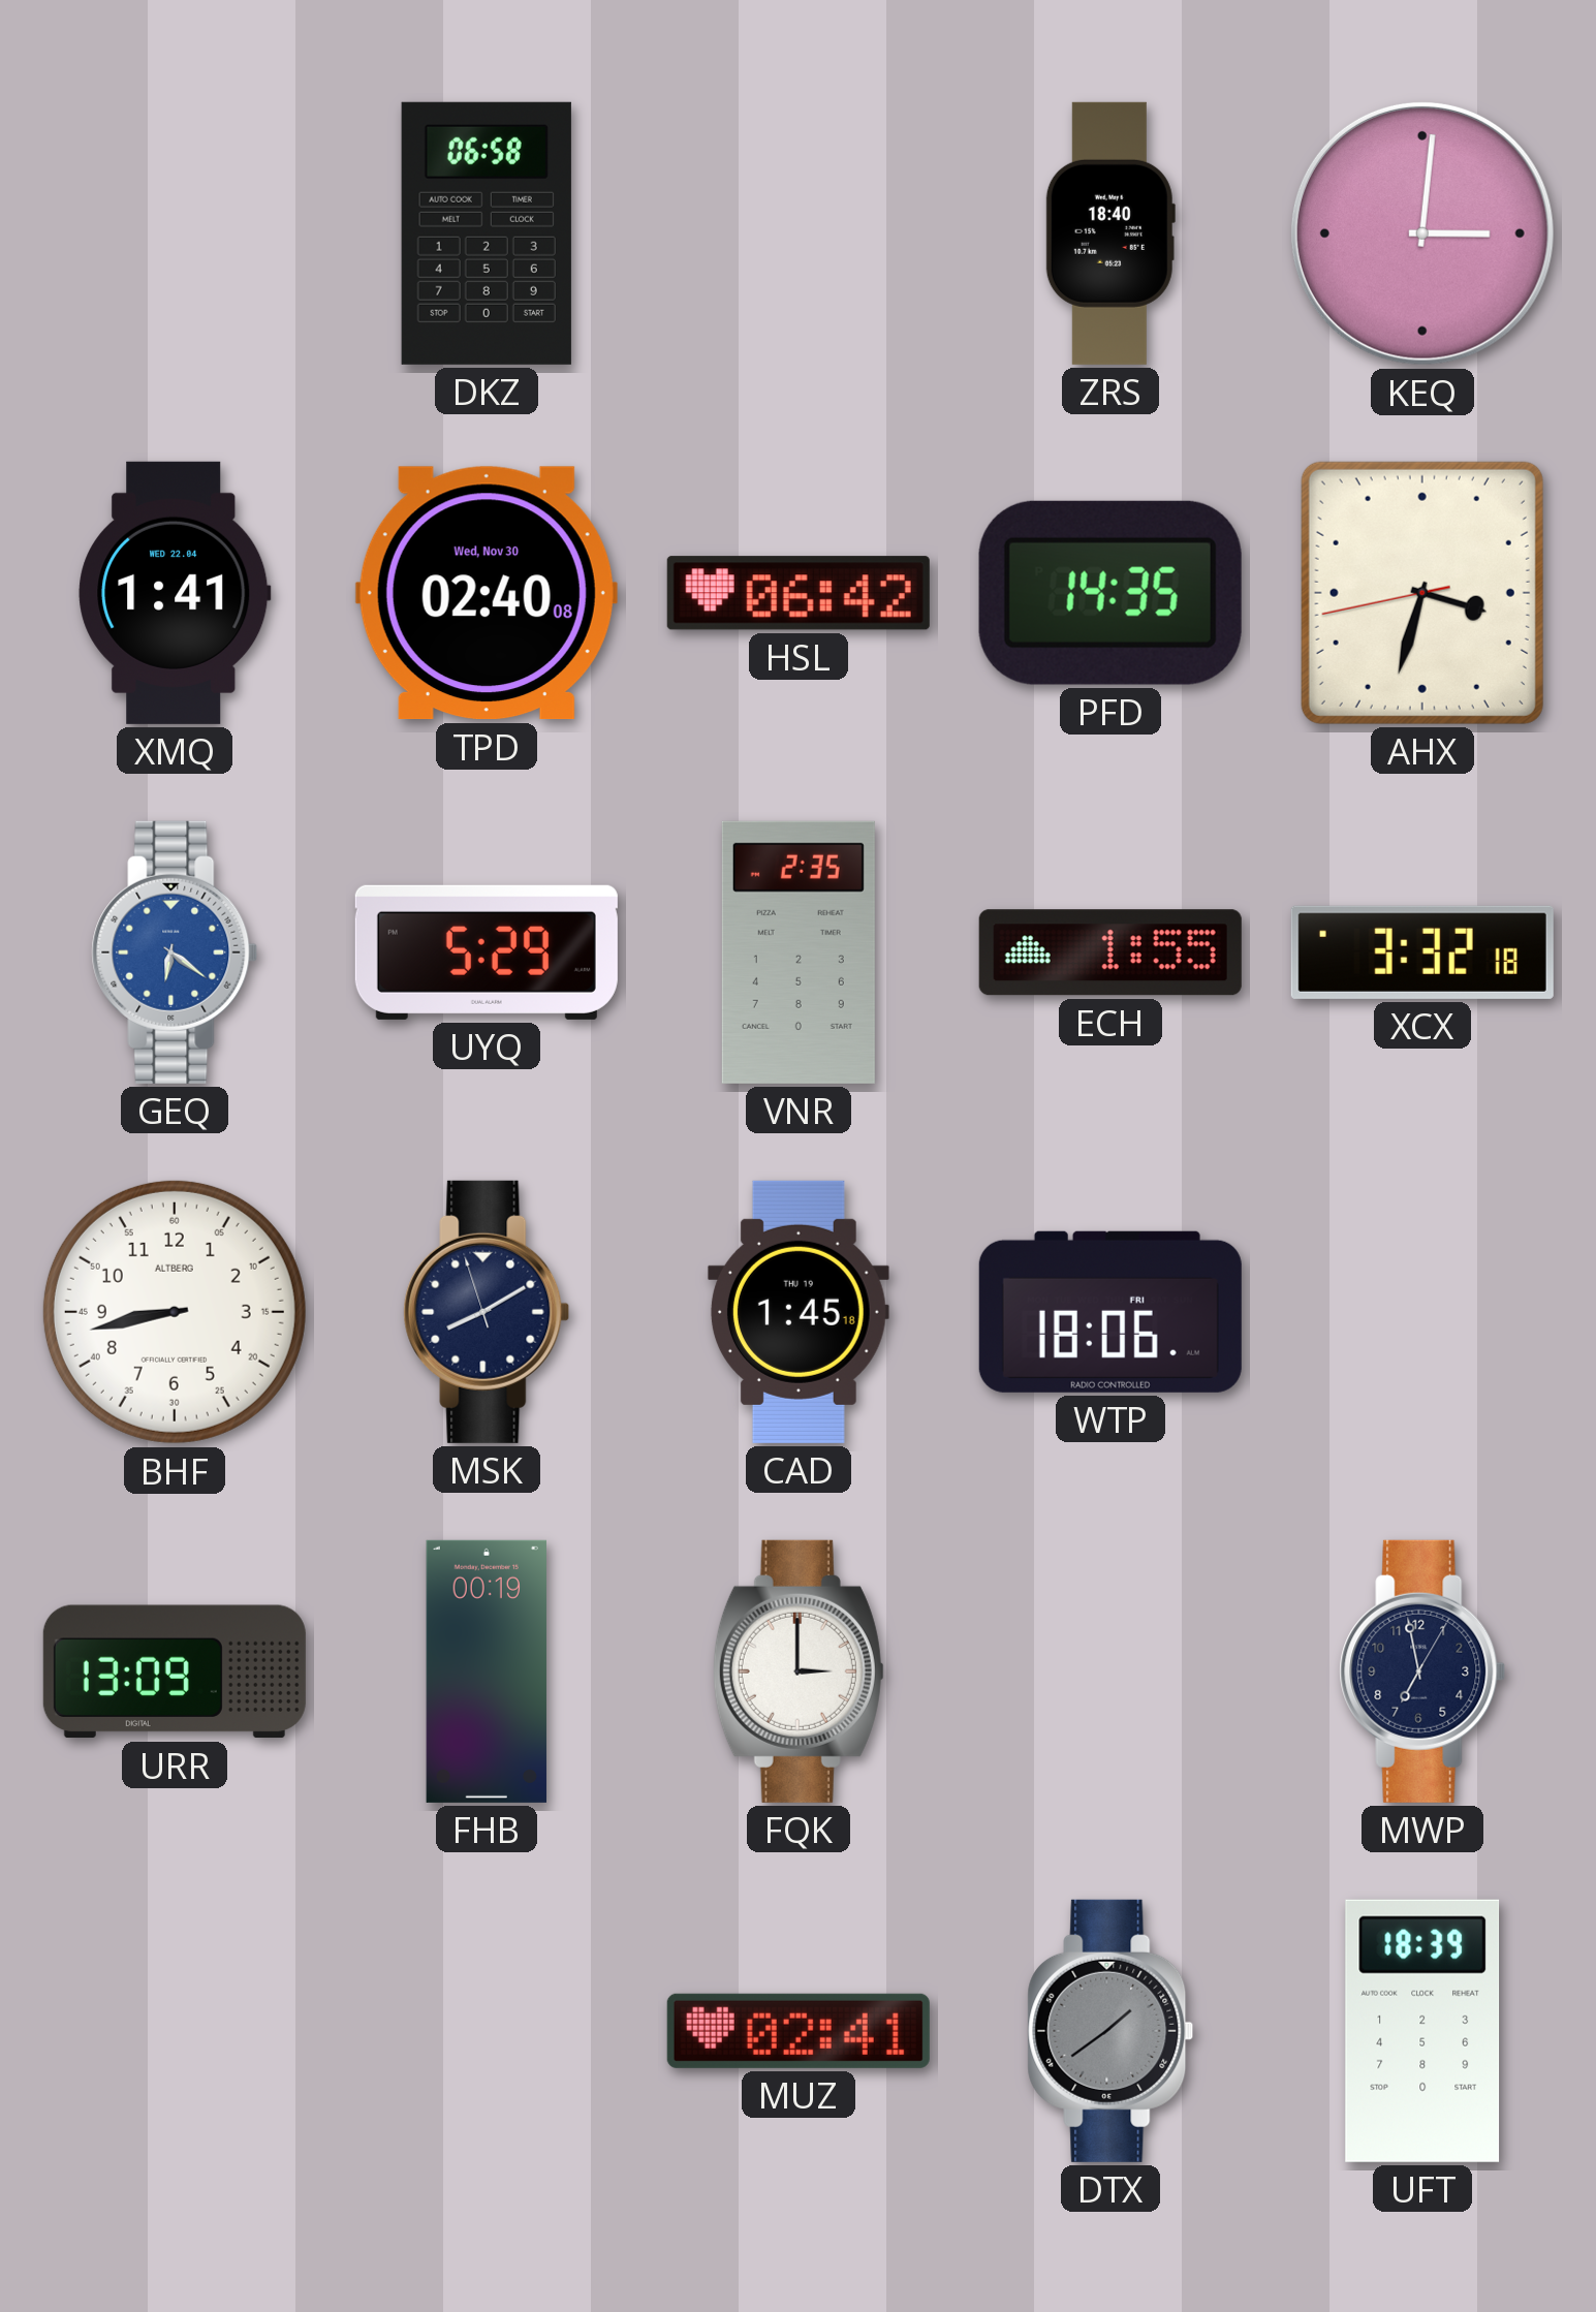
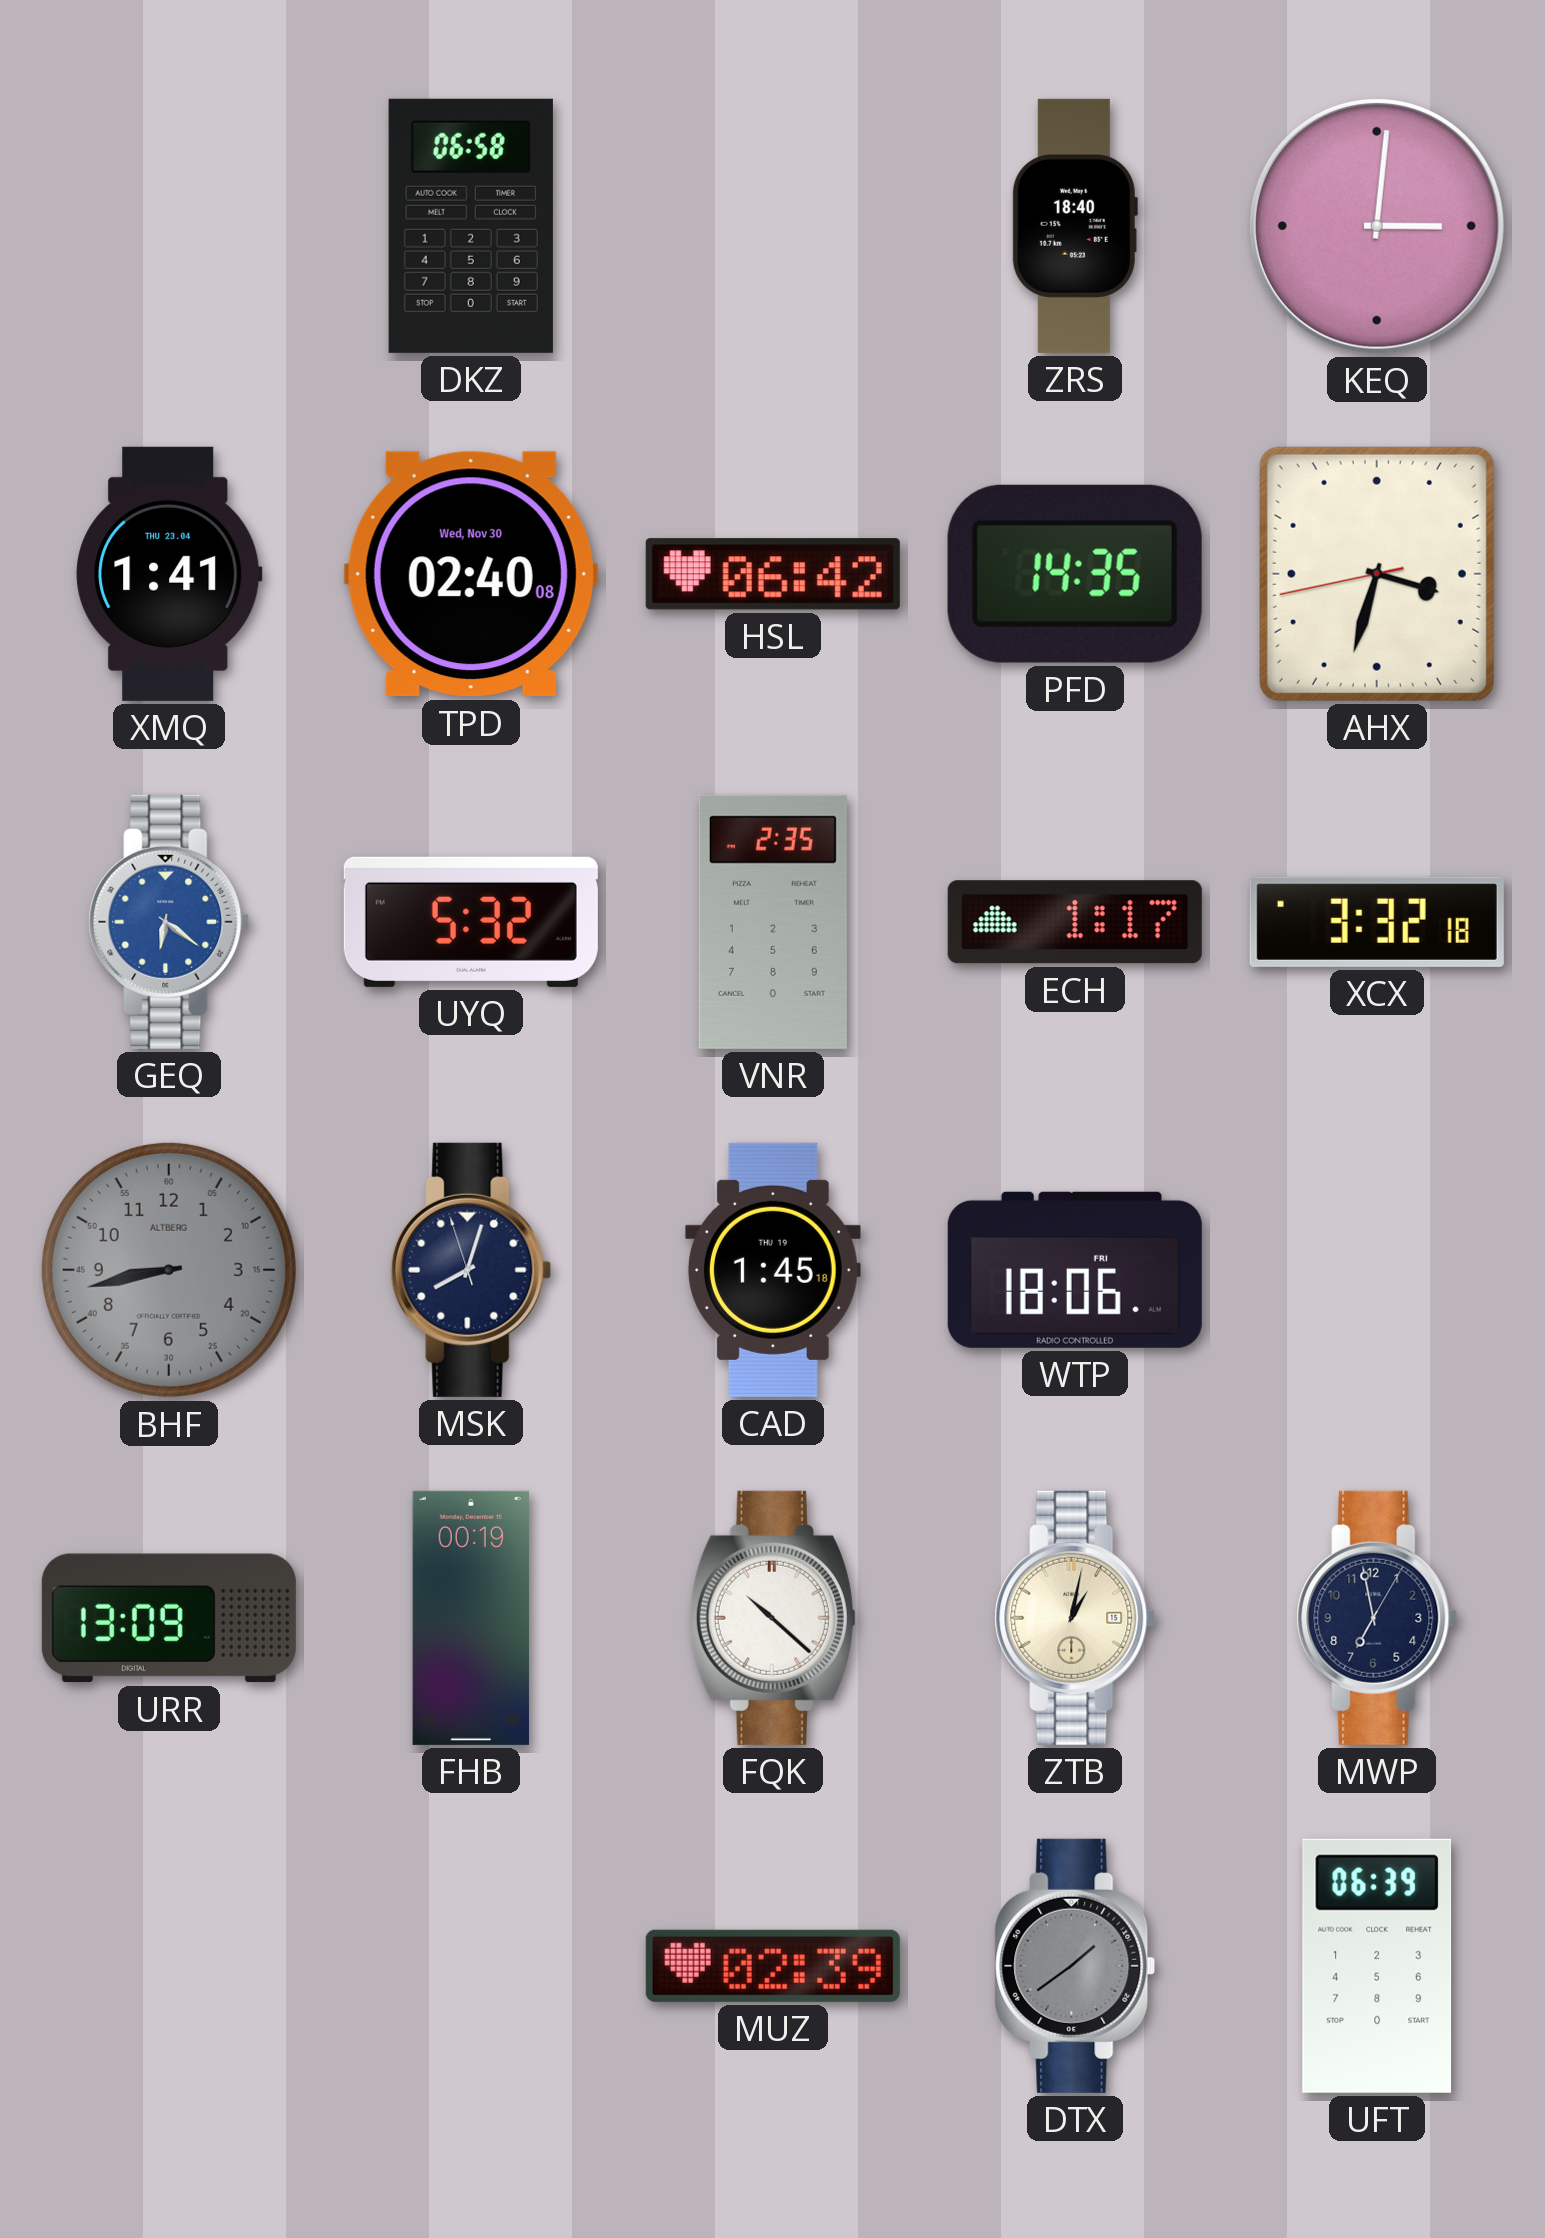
XMQ date: WED 22.04 -> THU 23.04
UYQ: 5:29 -> 5:32
ECH: 1:55 -> 1:17
BHF dial: white -> grey
MSK: 8:09 -> 8:02
FQK: 3:00 -> 10:22
ZTB: none -> 1:02
MUZ: 02:41 -> 02:39
UFT: 18:39 -> 06:39
